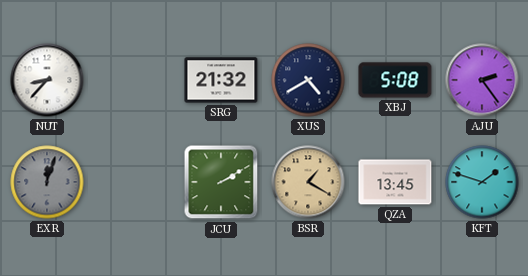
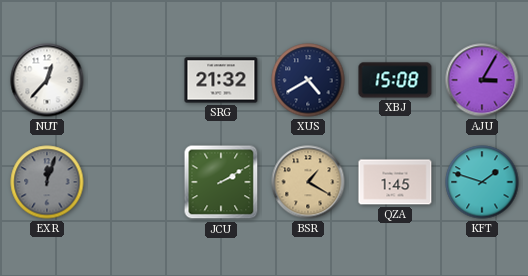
NUT: 8:37 -> 12:37
XBJ: 5:08 -> 15:08
AJU: 2:24 -> 3:05
QZA: 13:45 -> 1:45
